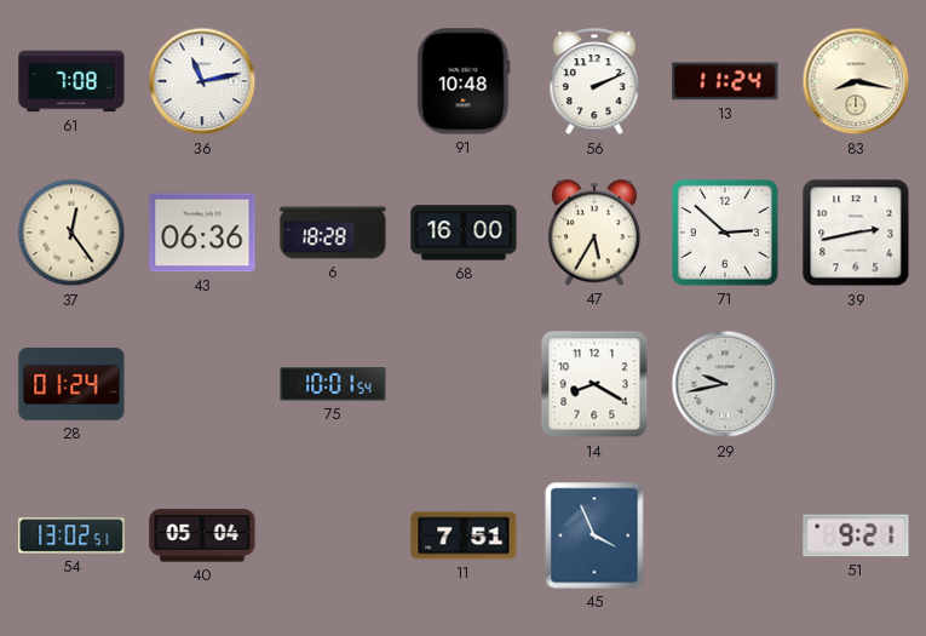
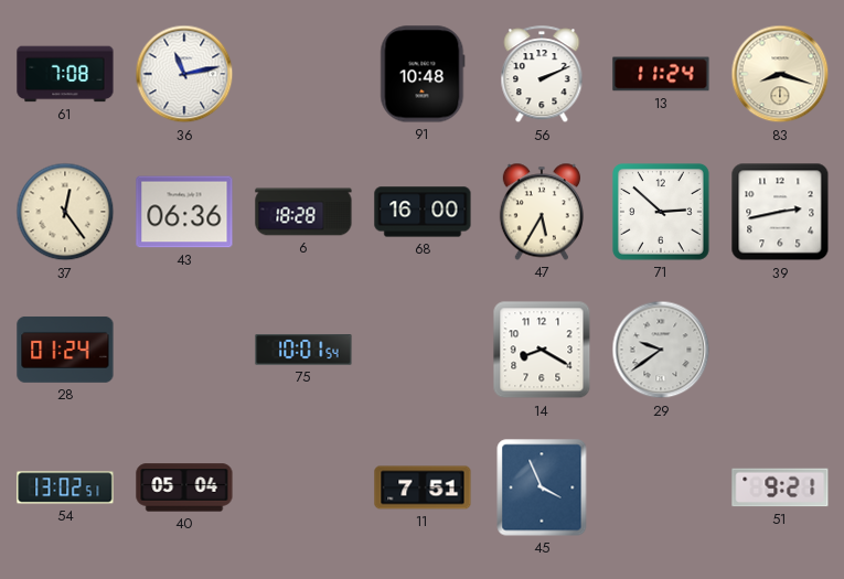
83: 8:17 -> 8:18
29: 9:43 -> 9:39
